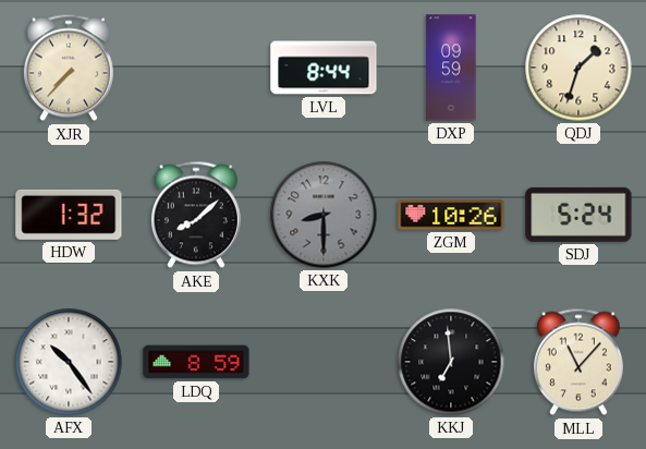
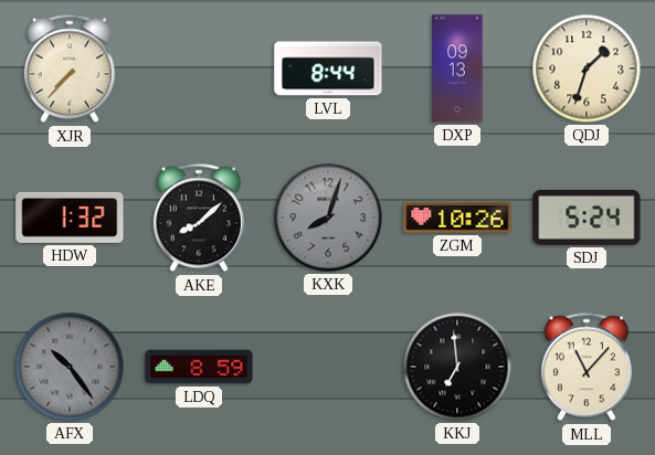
DXP: 09:59 -> 09:13
KXK: 8:30 -> 8:03
AFX dial: white -> grey
